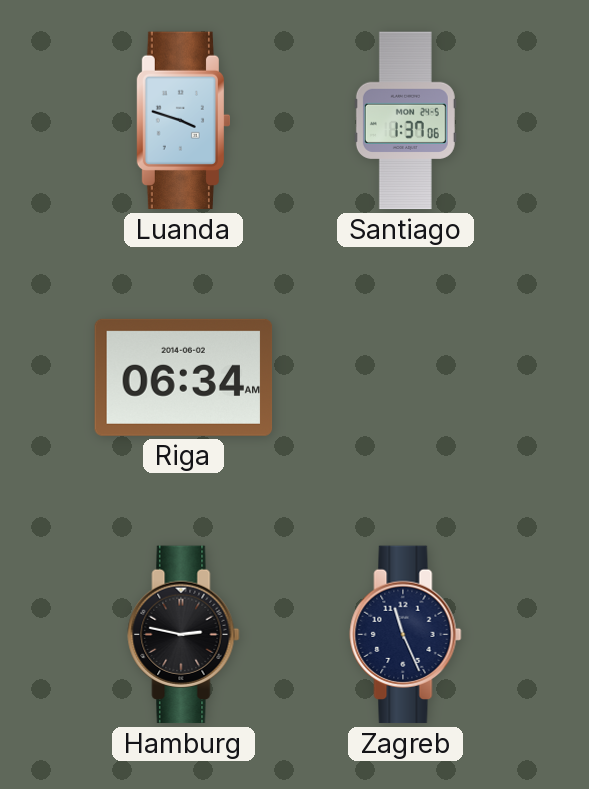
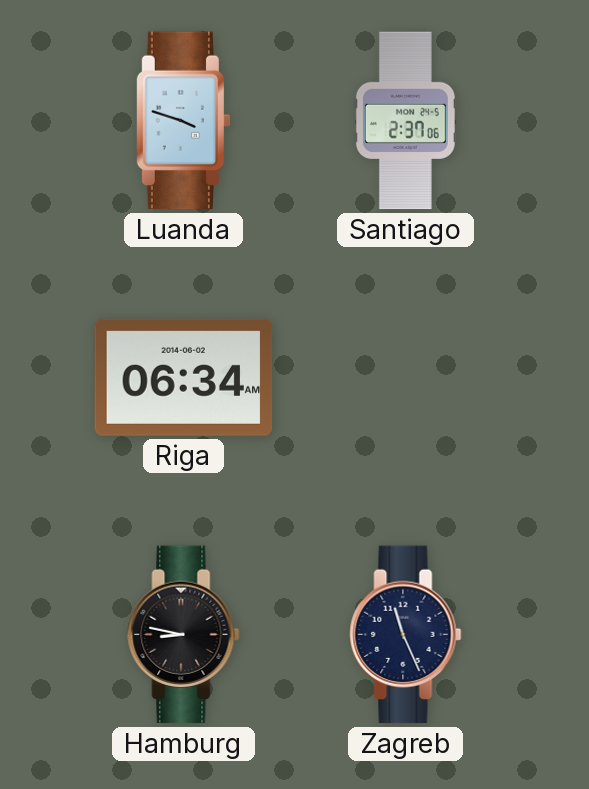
Santiago: 1:37 -> 2:37
Hamburg: 2:47 -> 8:47
